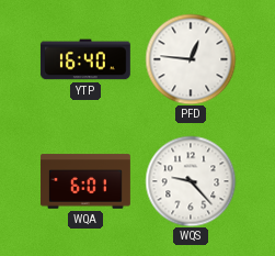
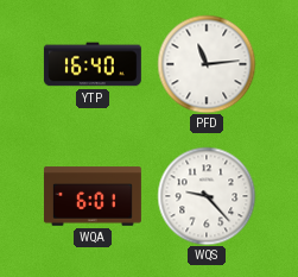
PFD: 12:46 -> 11:14
